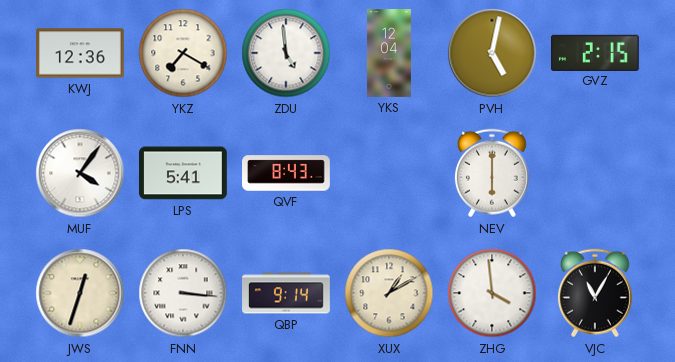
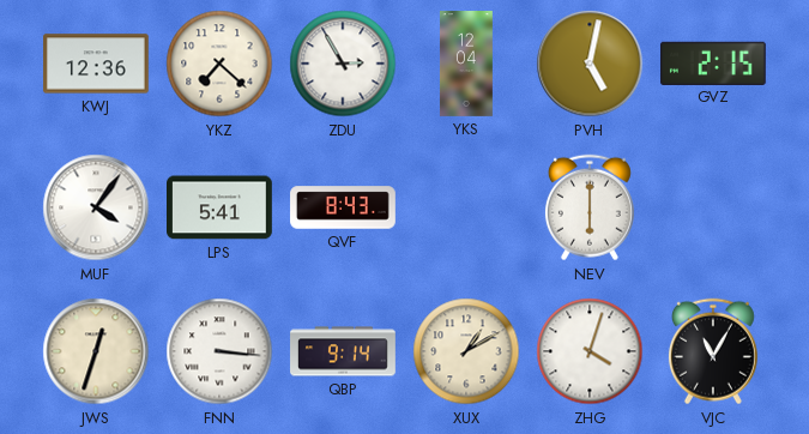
YKZ: 7:20 -> 7:22
ZDU: 4:59 -> 2:55
ZHG: 3:59 -> 4:03
